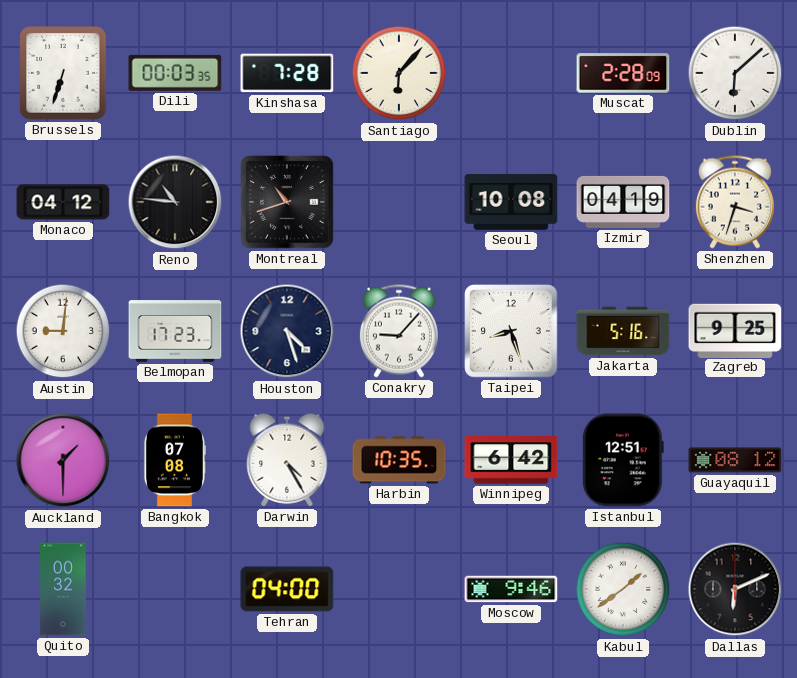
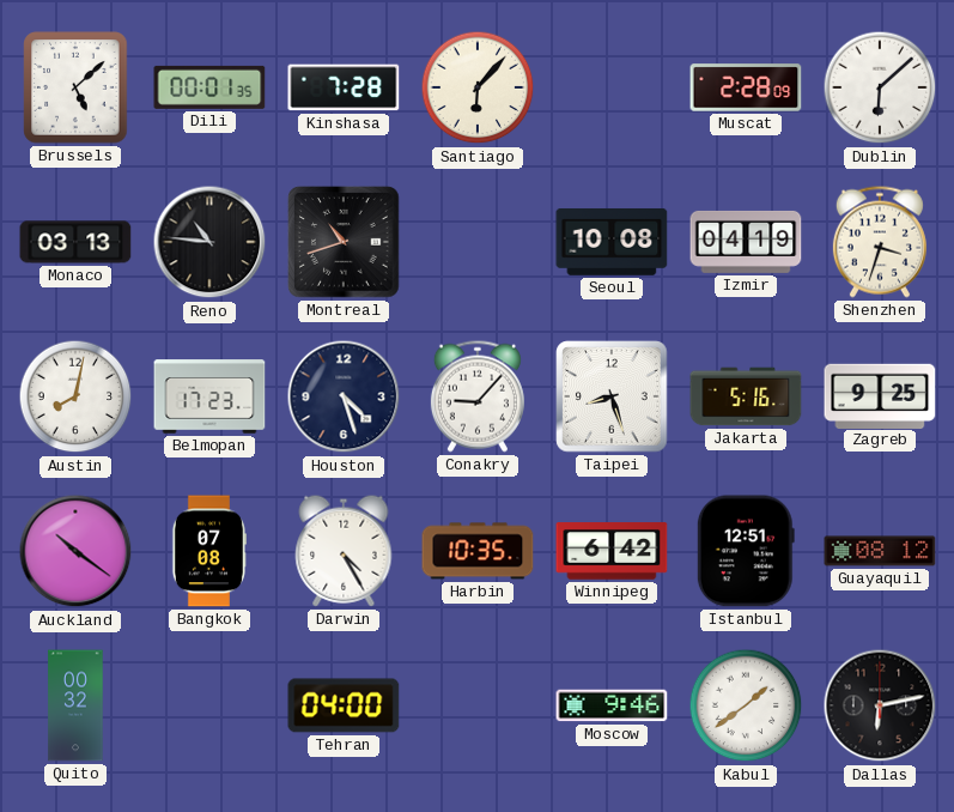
Brussels: 6:33 -> 5:08
Dili: 00:03 -> 00:01
Monaco: 04:12 -> 03:13
Austin: 9:01 -> 8:02
Auckland: 1:30 -> 10:21
Dallas: 6:11 -> 6:13
